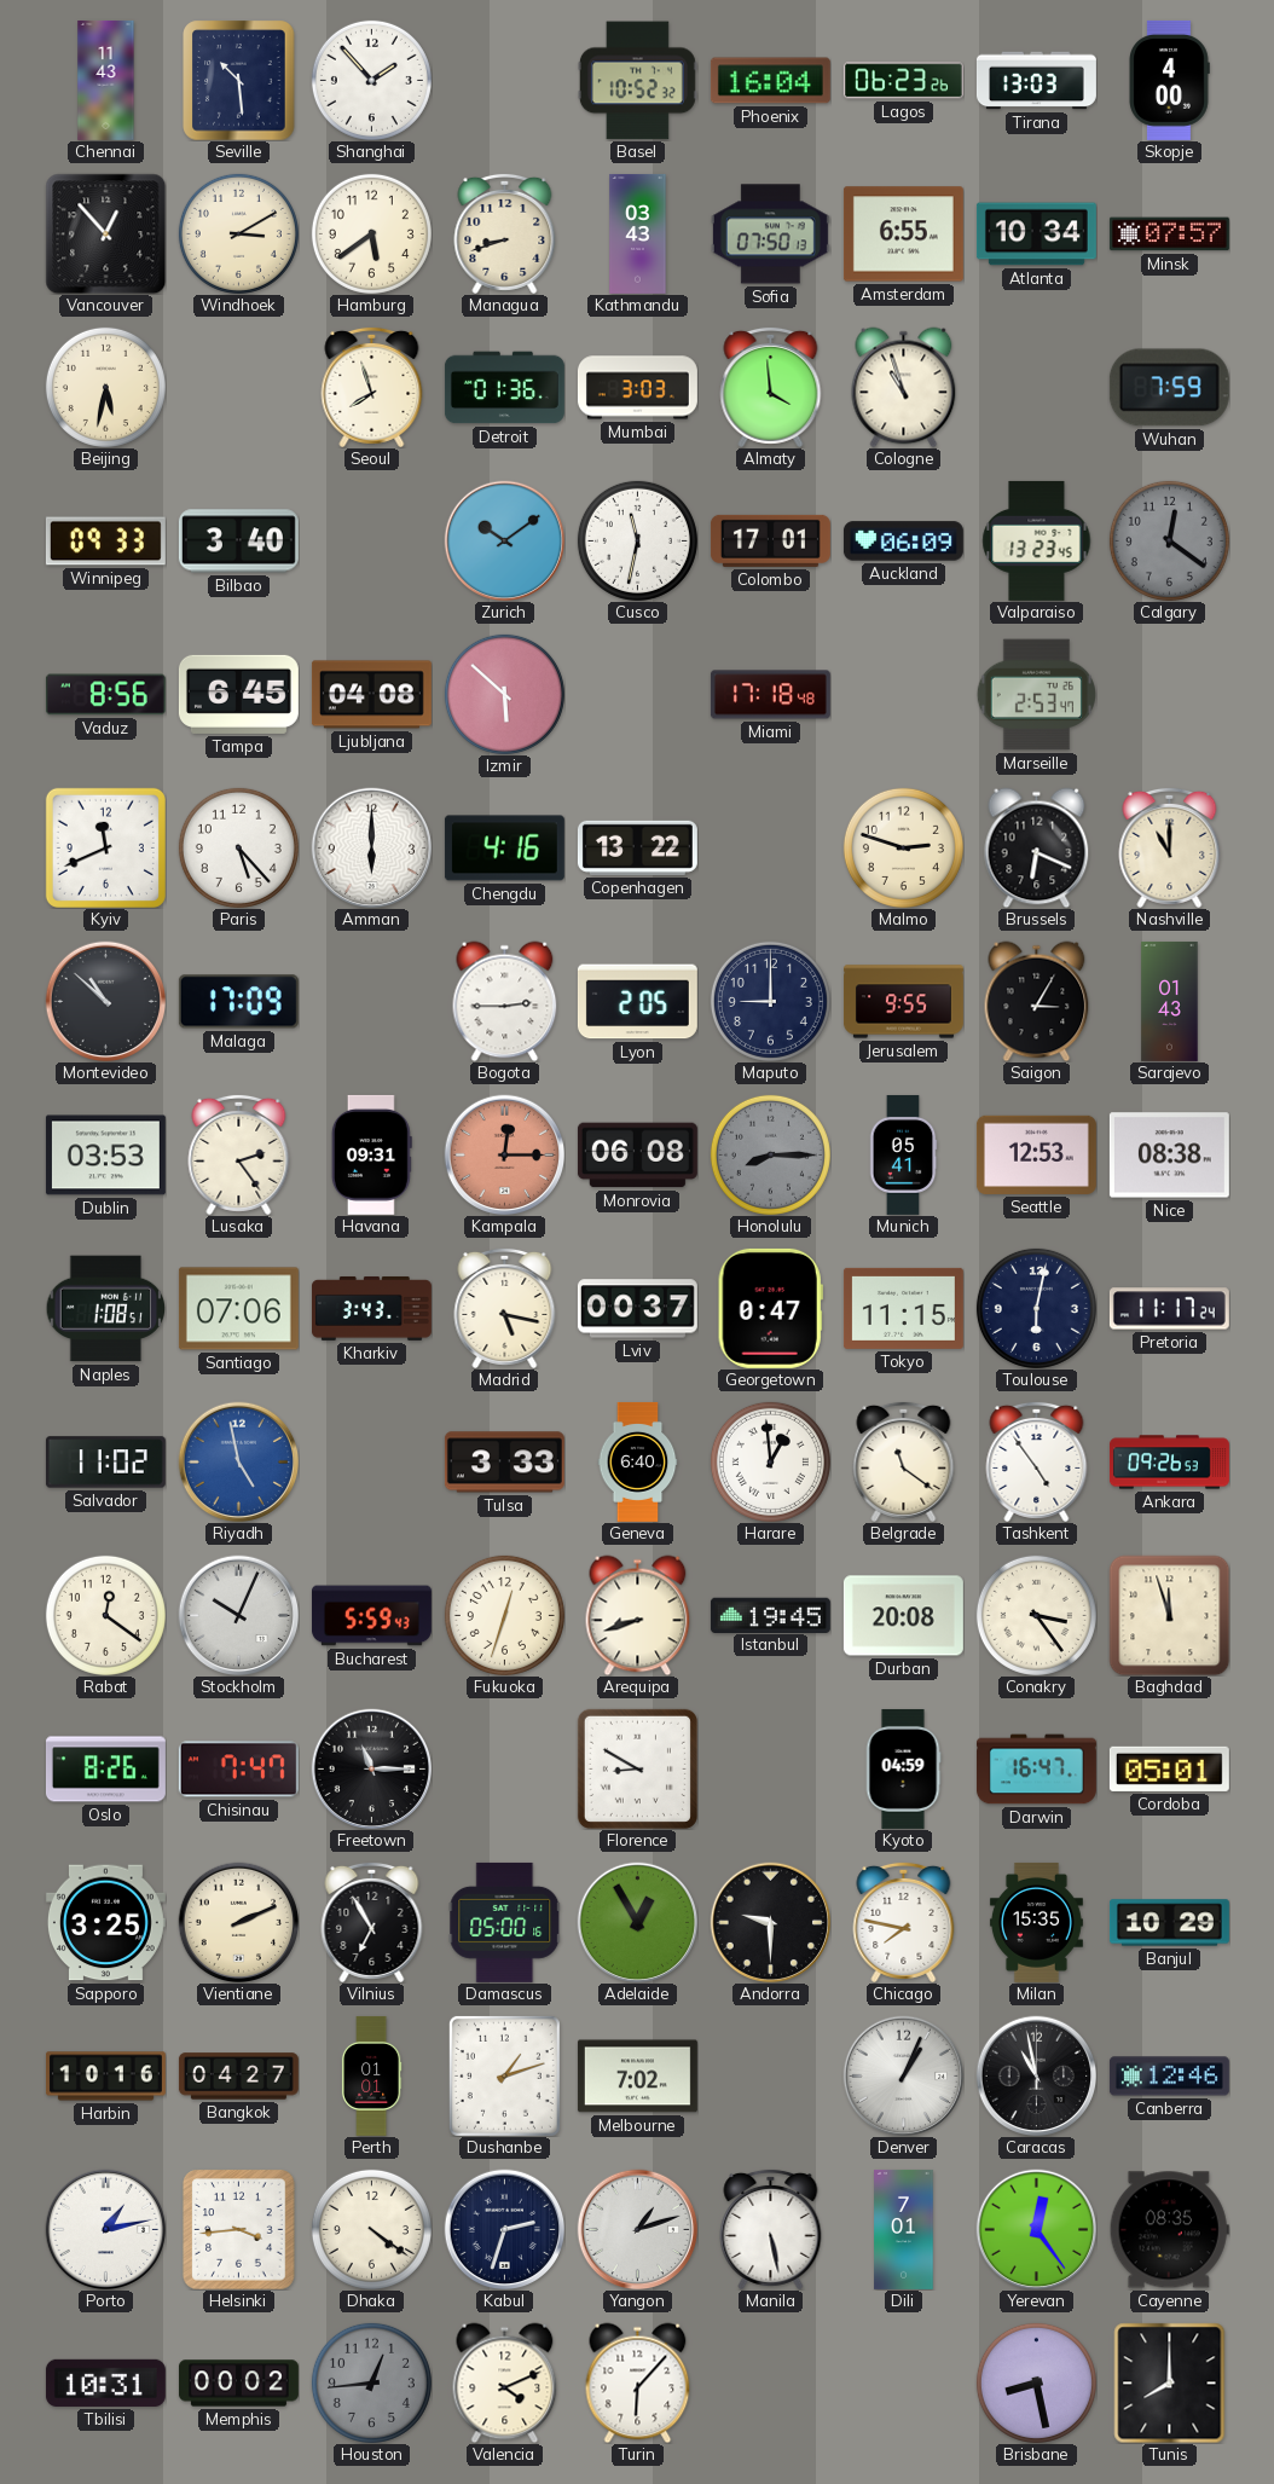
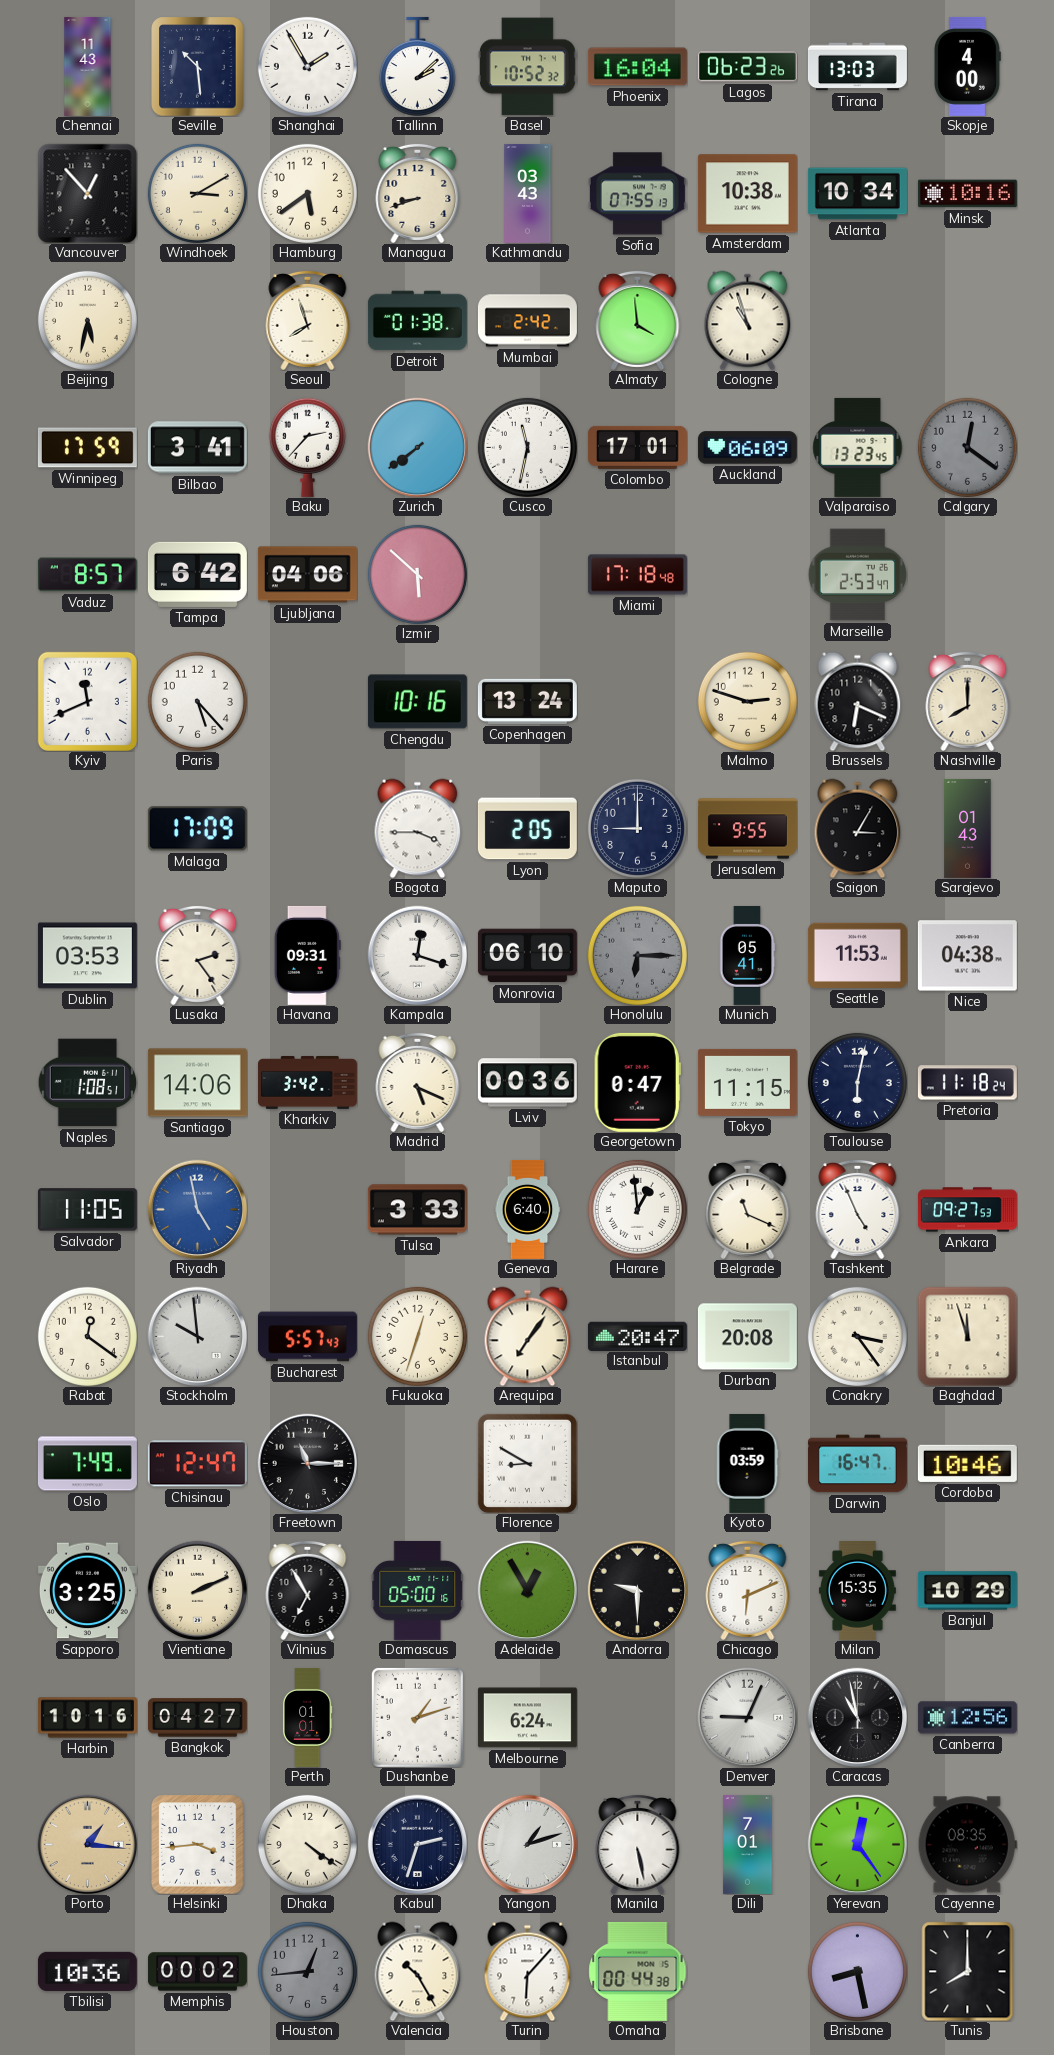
Shanghai: 1:53 -> 1:55
Tallinn: none -> 2:08
Sofia: 07:50 -> 07:55
Amsterdam: 6:55 -> 10:38
Minsk: 07:57 -> 10:16
Detroit: 01:36 -> 01:38
Mumbai: 3:03 -> 2:42
Wuhan: 7:59 -> none
Winnipeg: 09:33 -> 17:59
Bilbao: 3:40 -> 3:41
Baku: none -> 2:37
Zurich: 10:09 -> 7:39
Vaduz: 8:56 -> 8:57
Tampa: 6:45 -> 6:42
Ljubljana: 04:08 -> 04:06
Amman: 6:00 -> none
Chengdu: 4:16 -> 10:16
Copenhagen: 13:22 -> 13:24
Nashville: 11:00 -> 8:00
Montevideo: 10:52 -> none
Bogota: 2:45 -> 3:45
Kampala: 12:15 -> 12:18
Kampala dial: salmon -> white
Monrovia: 06:08 -> 06:10
Honolulu: 8:15 -> 6:15
Seattle: 12:53 -> 11:53
Nice: 08:38 -> 04:38
Santiago: 07:06 -> 14:06
Kharkiv: 3:43 -> 3:42
Madrid: 5:17 -> 5:19
Lviv: 00:37 -> 00:36
Pretoria: 11:17 -> 11:18
Salvador: 11:02 -> 11:05
Belgrade: 11:21 -> 11:19
Tashkent: 4:54 -> 4:56
Ankara: 09:26 -> 09:27
Stockholm: 10:04 -> 9:59
Bucharest: 5:59 -> 5:57
Arequipa: 8:42 -> 7:06
Istanbul: 19:45 -> 20:47
Oslo: 8:26 -> 7:49
Chisinau: 7:47 -> 12:47
Kyoto: 04:59 -> 03:59
Cordoba: 05:01 -> 10:46
Chicago: 7:47 -> 6:11
Melbourne: 7:02 -> 6:24
Denver: 1:04 -> 9:04
Canberra: 12:46 -> 12:56
Porto: 1:13 -> 1:16
Porto dial: white -> champagne
Tbilisi: 10:31 -> 10:36
Valencia: 4:11 -> 10:25
Omaha: none -> 00:44
